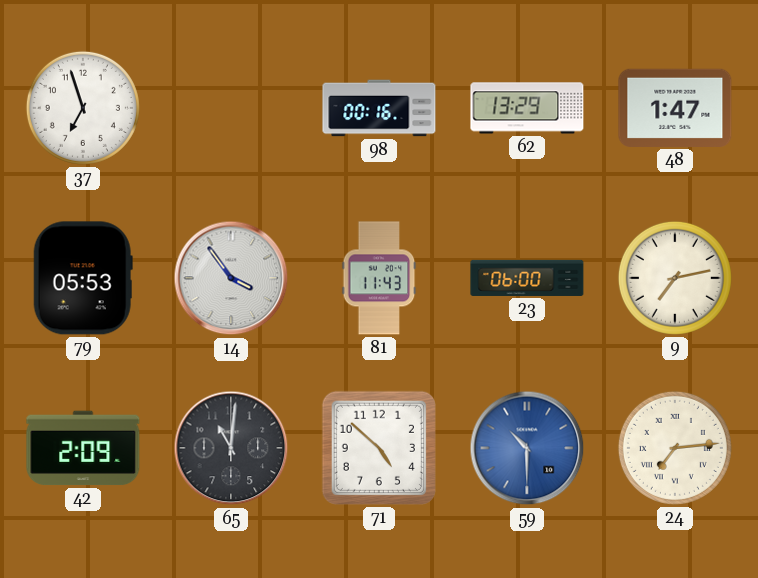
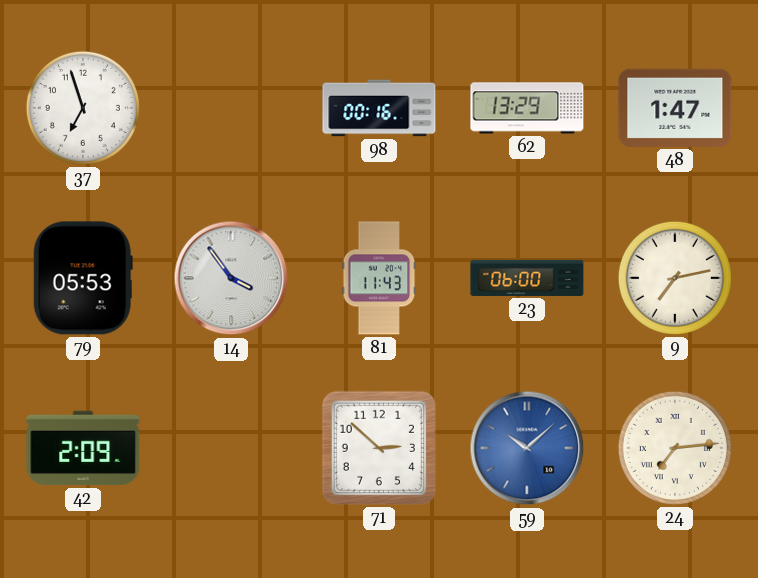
65: 11:01 -> none
71: 4:52 -> 2:52
59: 10:30 -> 10:08
